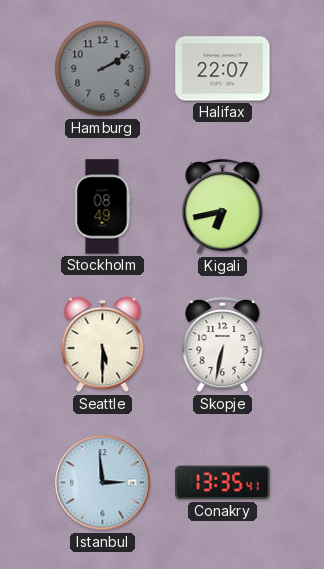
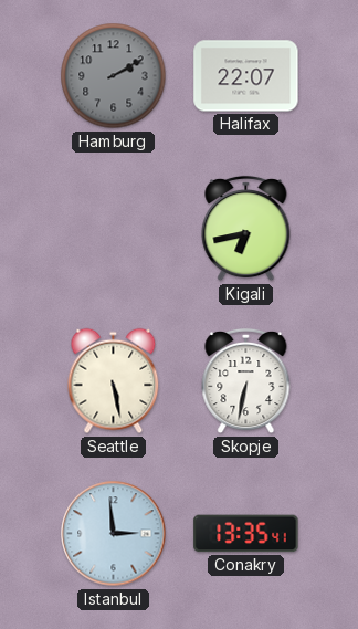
Stockholm: 08:49 -> none
Seattle: 5:30 -> 5:28
